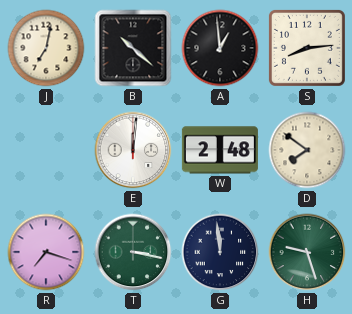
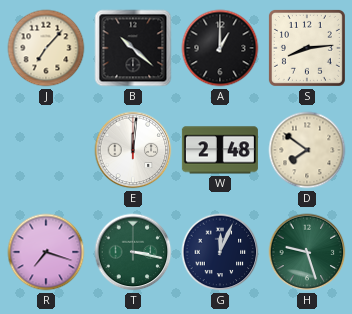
J: 7:02 -> 7:07
A: 12:59 -> 1:00
G: 11:59 -> 12:04
